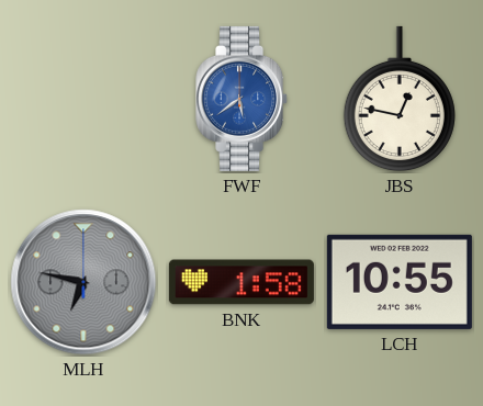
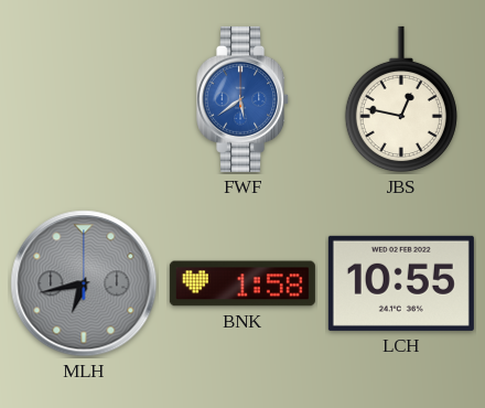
MLH: 6:47 -> 6:43
